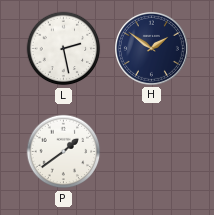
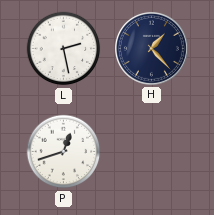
H: 1:51 -> 1:23
P: 1:39 -> 12:42
